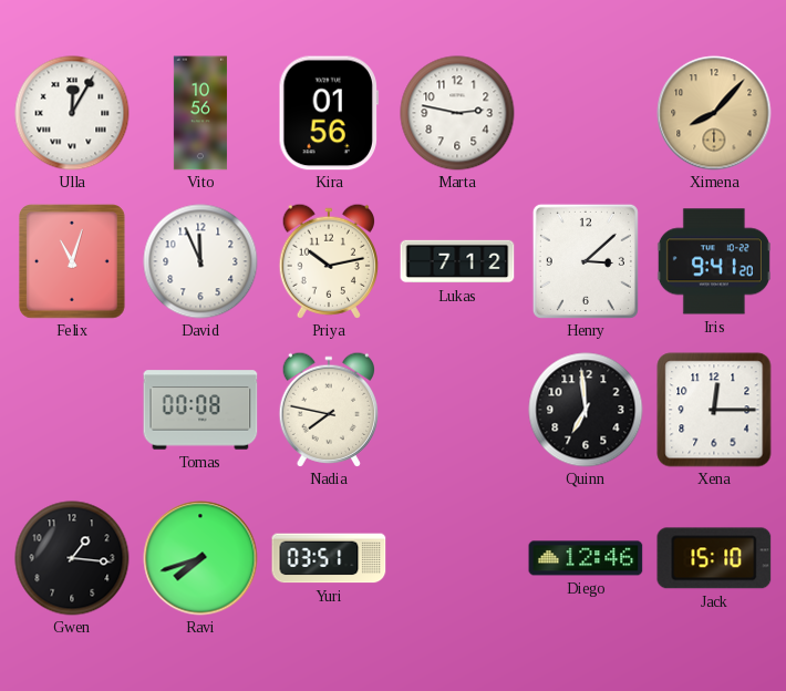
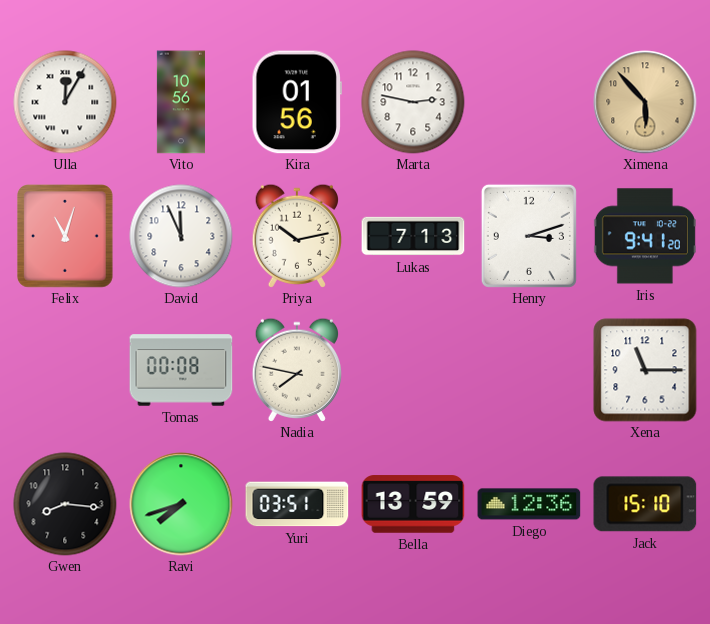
Ximena: 8:07 -> 5:53
Lukas: 7:12 -> 7:13
Henry: 3:08 -> 3:12
Quinn: 6:59 -> none
Xena: 12:15 -> 11:15
Gwen: 1:16 -> 8:16
Bella: none -> 13:59
Diego: 12:46 -> 12:36
